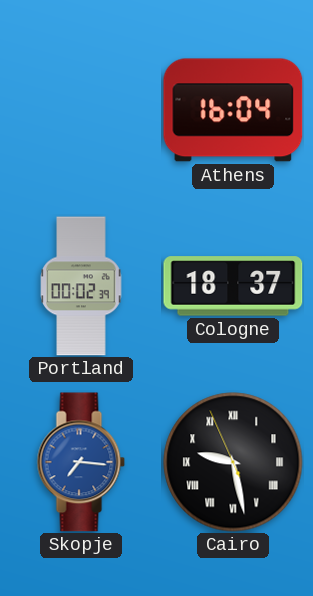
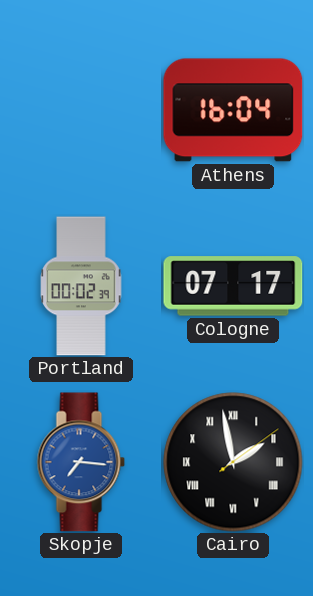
Cologne: 18:37 -> 07:17
Cairo: 9:27 -> 1:58
